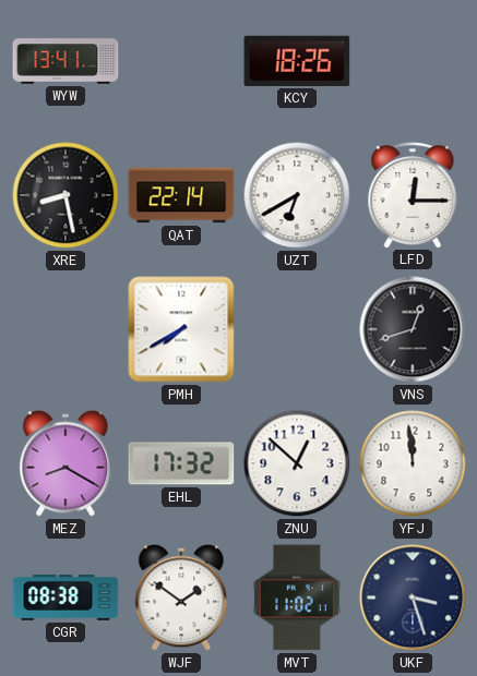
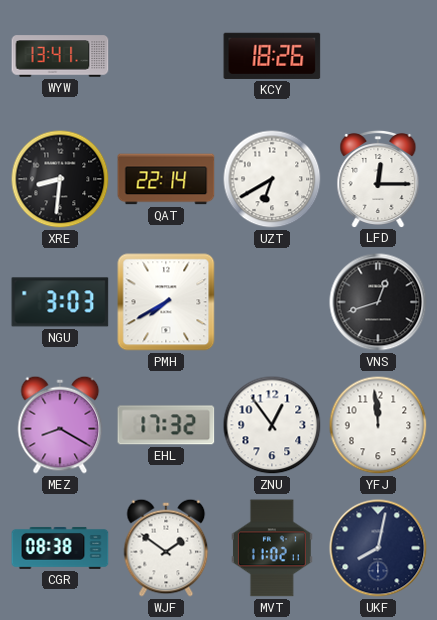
XRE: 8:28 -> 8:31
NGU: none -> 3:03
ZNU: 12:52 -> 12:54
UKF: 3:27 -> 8:02
